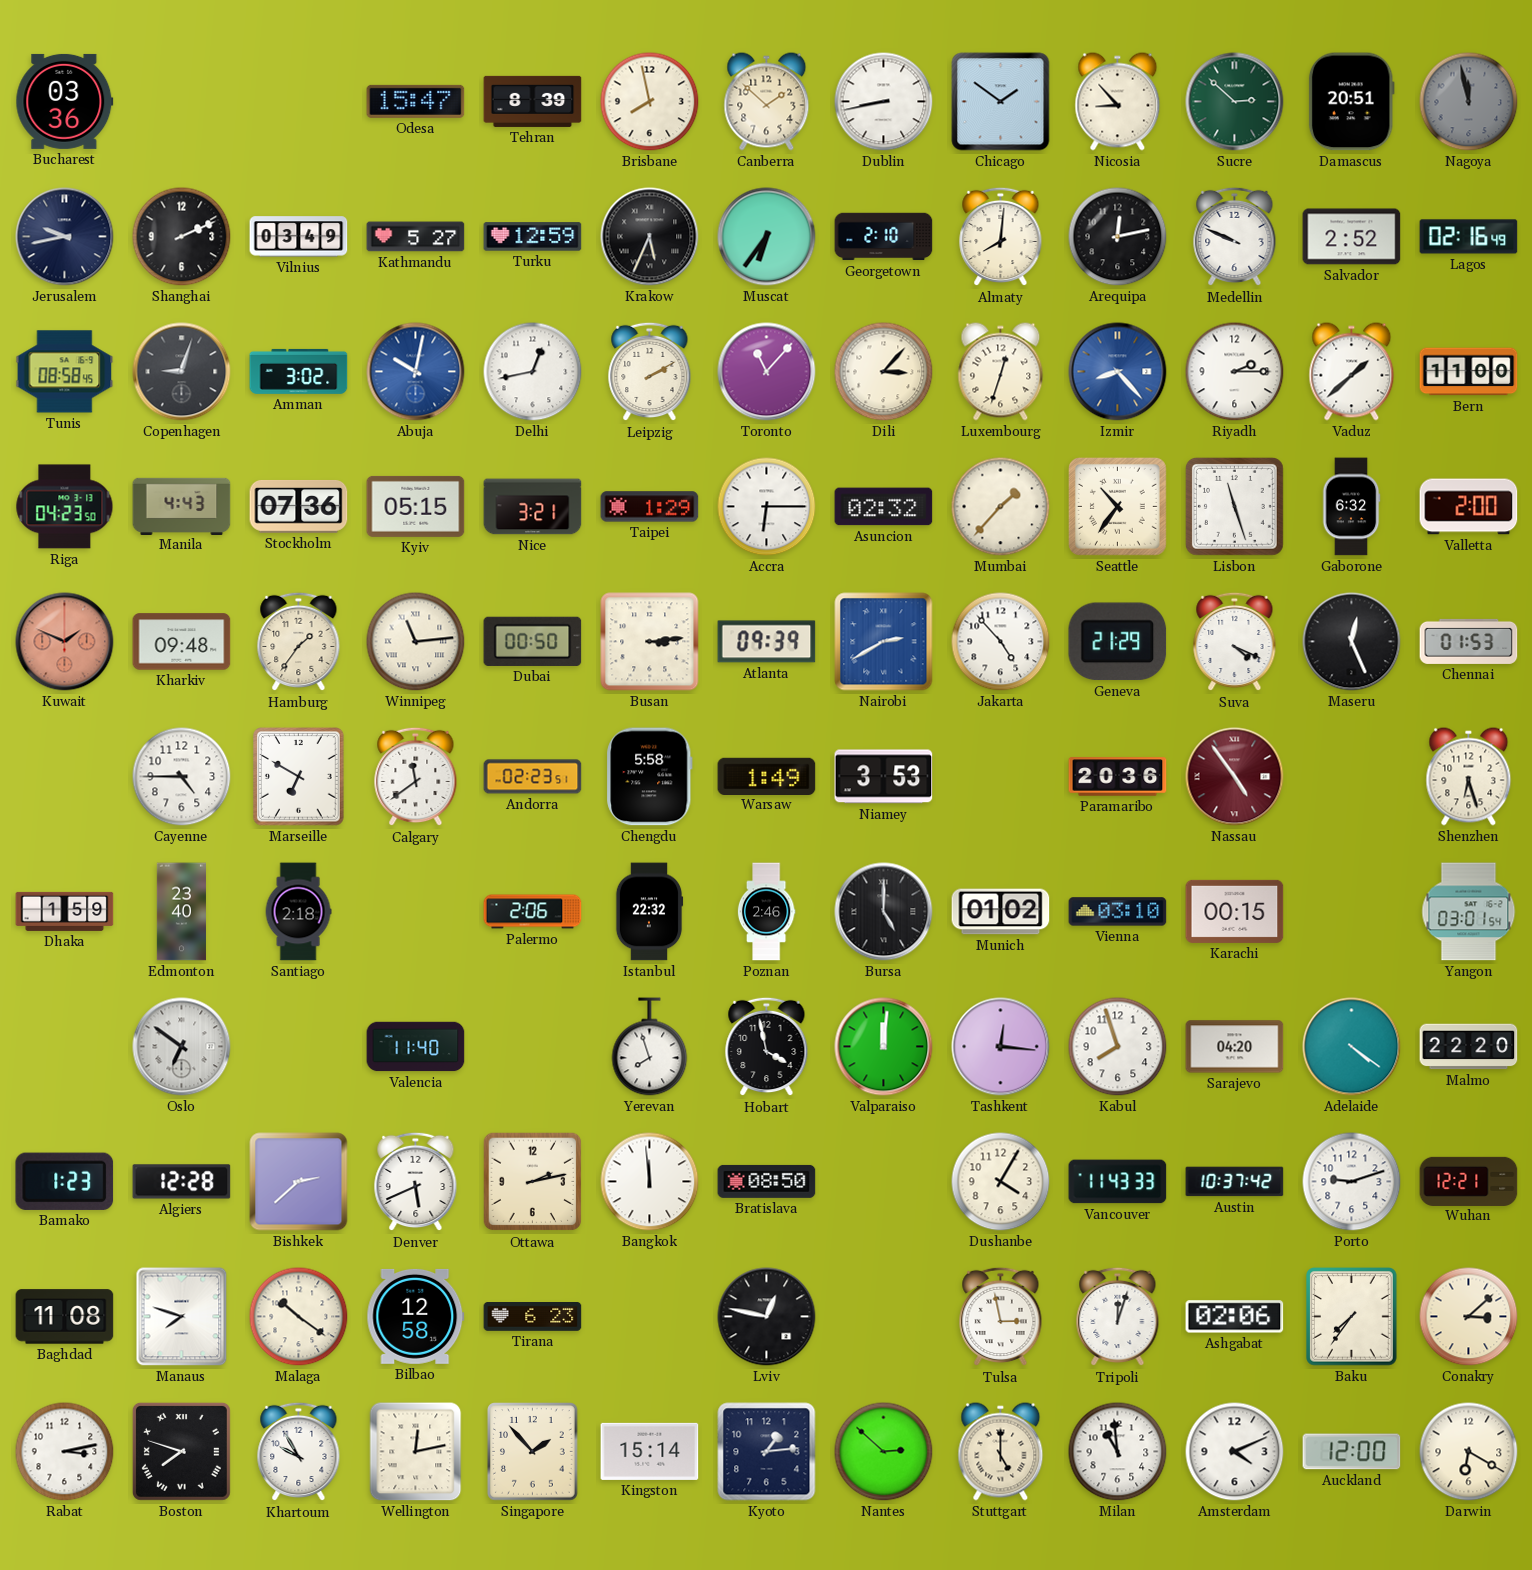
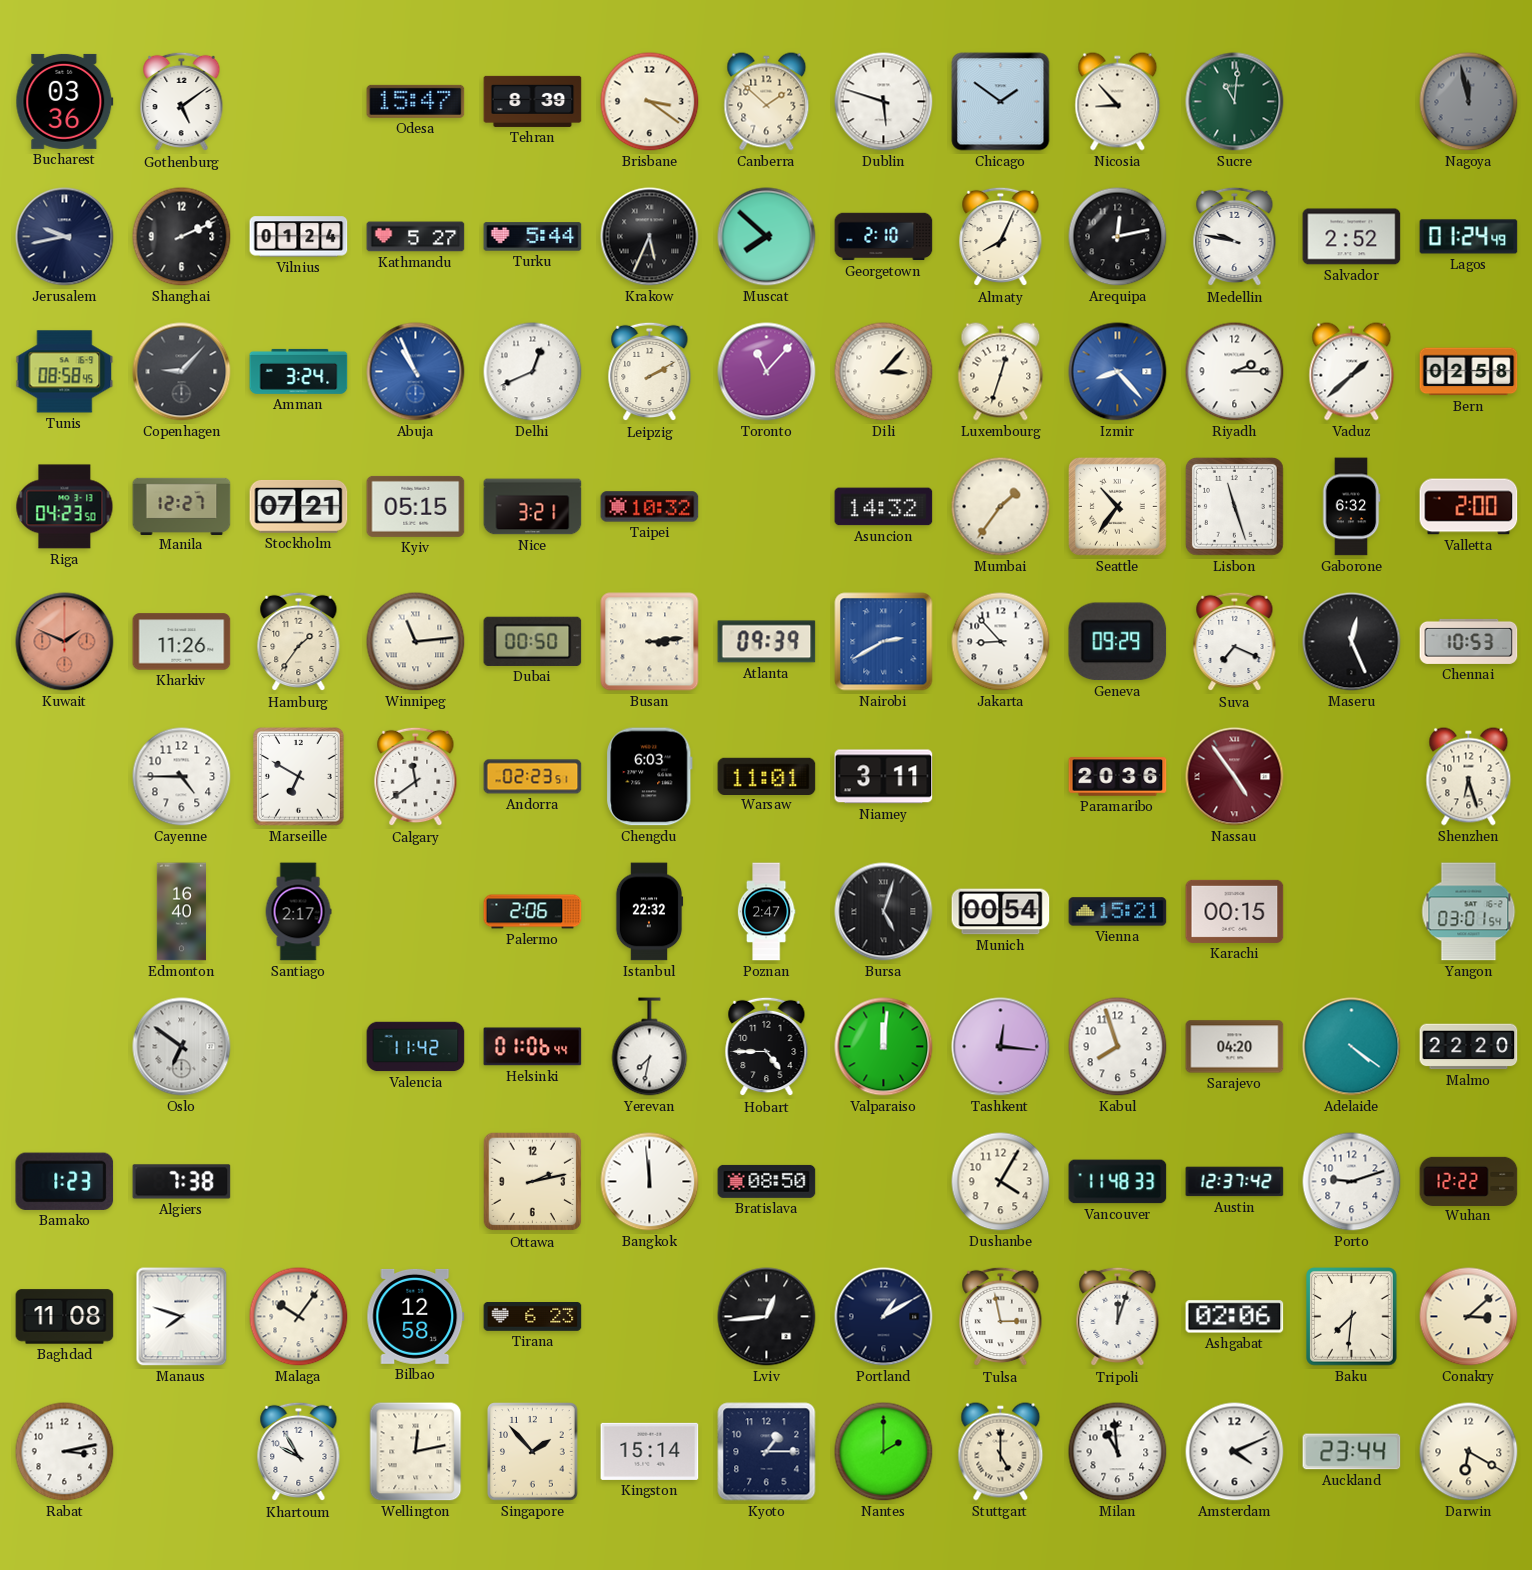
Gothenburg: none -> 5:09
Brisbane: 7:58 -> 3:21
Dublin: 8:43 -> 5:48
Sucre: 2:52 -> 11:01
Damascus: 20:51 -> none
Vilnius: 03:49 -> 01:24
Turku: 12:59 -> 5:44
Muscat: 6:36 -> 7:52
Almaty: 8:01 -> 8:04
Medellin: 9:49 -> 9:47
Lagos: 02:16 -> 01:24
Copenhagen: 9:03 -> 9:07
Amman: 3:02 -> 3:24
Abuja: 10:02 -> 10:56
Delhi: 12:43 -> 12:41
Bern: 11:00 -> 02:58
Manila: 4:43 -> 12:27
Stockholm: 07:36 -> 07:21
Taipei: 1:29 -> 10:32
Accra: 6:15 -> none
Asuncion: 02:32 -> 14:32
Mumbai: 1:37 -> 1:36
Kharkiv: 09:48 -> 11:26
Jakarta: 4:53 -> 8:53
Geneva: 21:29 -> 09:29
Suva: 4:19 -> 7:19
Chennai: 01:53 -> 10:53
Chengdu: 5:58 -> 6:03
Warsaw: 1:49 -> 11:01
Niamey: 3:53 -> 3:11
Dhaka: 1:59 -> none
Edmonton: 23:40 -> 16:40
Santiago: 2:18 -> 2:17
Poznan: 2:46 -> 2:47
Bursa: 5:00 -> 5:03
Munich: 01:02 -> 00:54
Vienna: 03:10 -> 15:21
Valencia: 11:40 -> 11:42
Helsinki: none -> 01:06
Yerevan: 7:57 -> 7:32
Hobart: 3:58 -> 4:45
Algiers: 12:28 -> 7:38
Bishkek: 2:38 -> none
Denver: 5:41 -> none
Vancouver: 11:43 -> 11:48
Austin: 10:37 -> 12:37
Wuhan: 12:21 -> 12:22
Malaga: 10:21 -> 10:06
Lviv: 12:47 -> 12:44
Portland: none -> 1:10
Baku: 7:36 -> 7:31
Boston: 7:48 -> none
Kyoto: 1:14 -> 1:15
Nantes: 2:52 -> 2:00
Auckland: 12:00 -> 23:44
